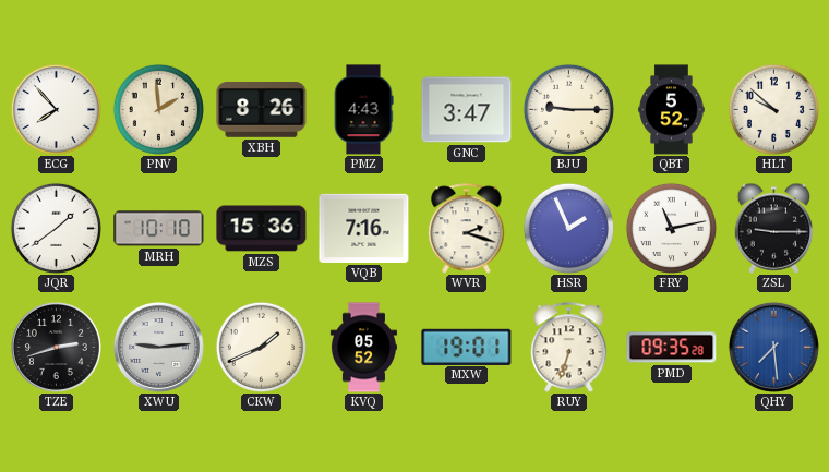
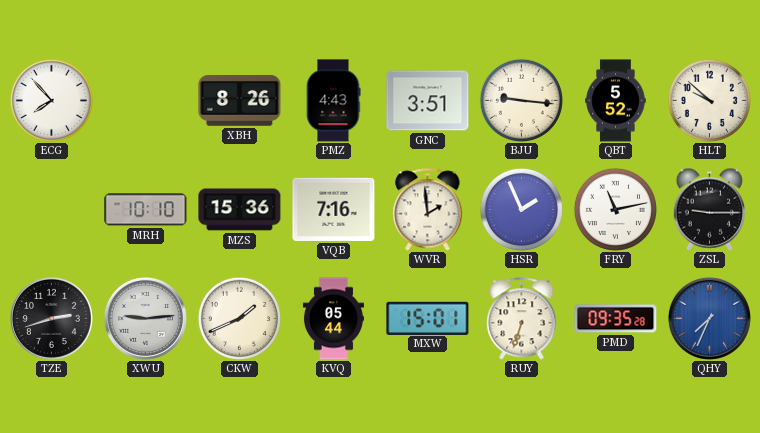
PNV: 1:59 -> none
GNC: 3:47 -> 3:51
BJU: 9:15 -> 9:16
JQR: 1:39 -> none
WVR: 2:18 -> 1:59
KVQ: 05:52 -> 05:44
MXW: 19:01 -> 15:01
QHY: 7:29 -> 7:34
